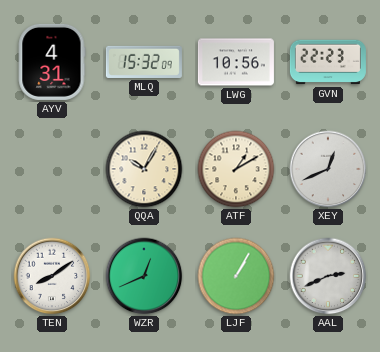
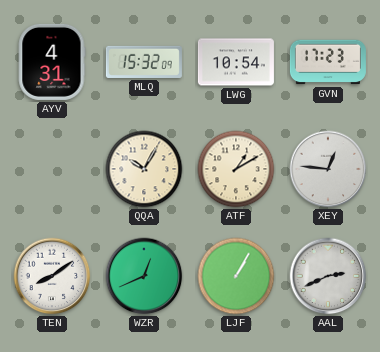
LWG: 10:56 -> 10:54
GVN: 22:23 -> 17:23
XEY: 12:41 -> 12:46
